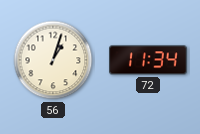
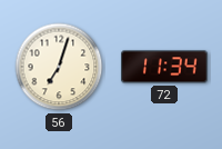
56: 1:03 -> 7:03
